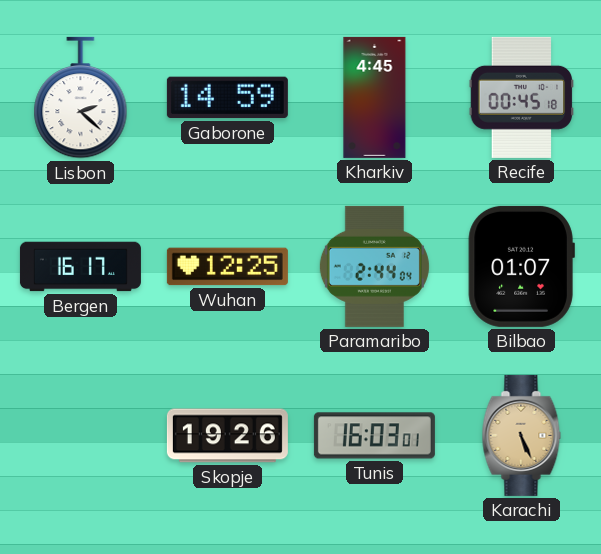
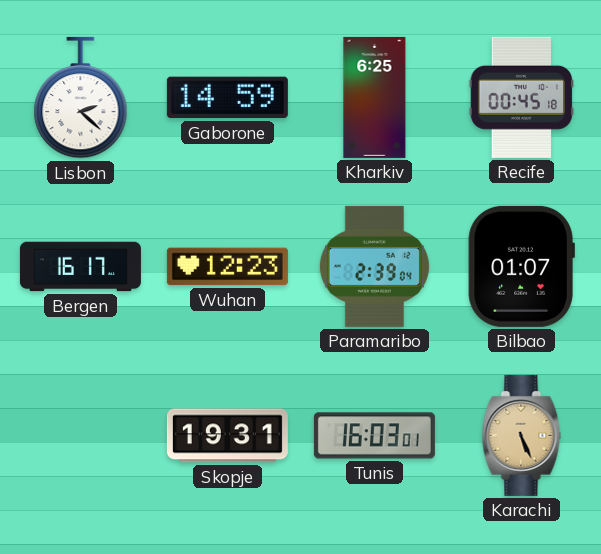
Kharkiv: 4:45 -> 6:25
Wuhan: 12:25 -> 12:23
Paramaribo: 2:44 -> 2:39
Skopje: 19:26 -> 19:31
